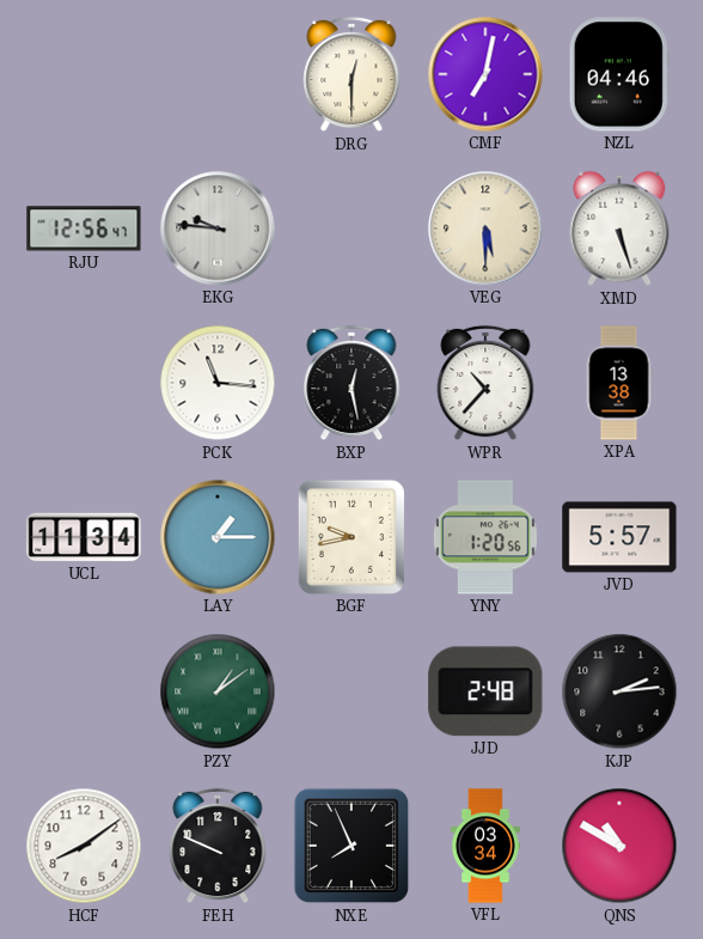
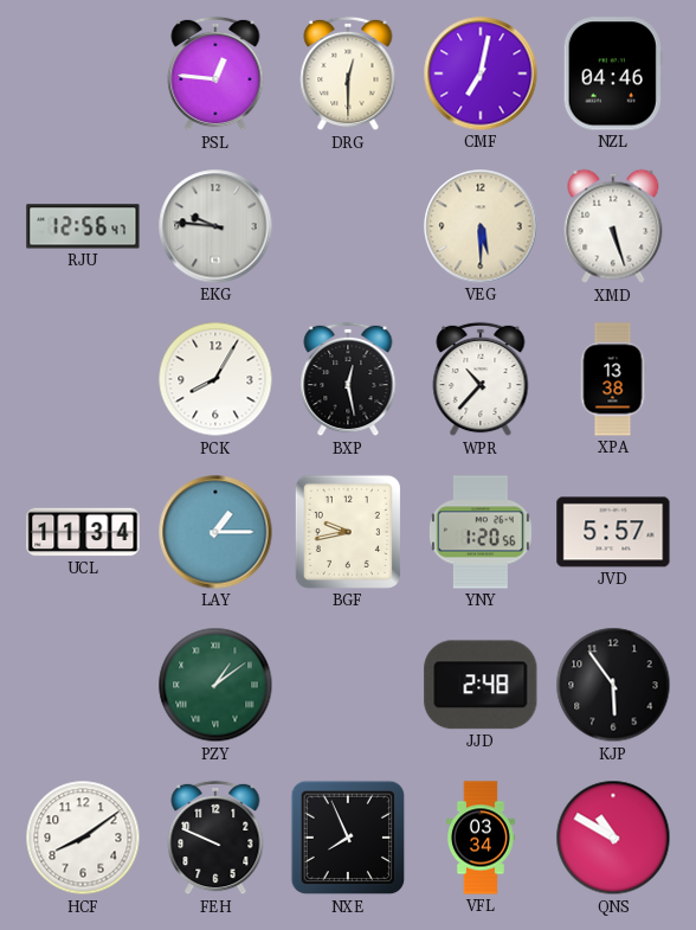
PSL: none -> 12:46
PCK: 11:16 -> 8:05
KJP: 2:14 -> 5:54
